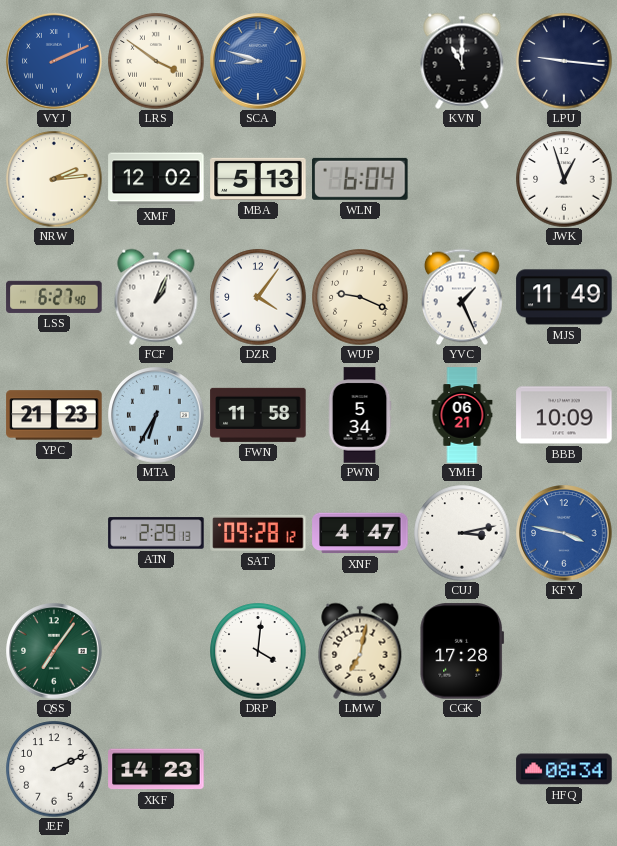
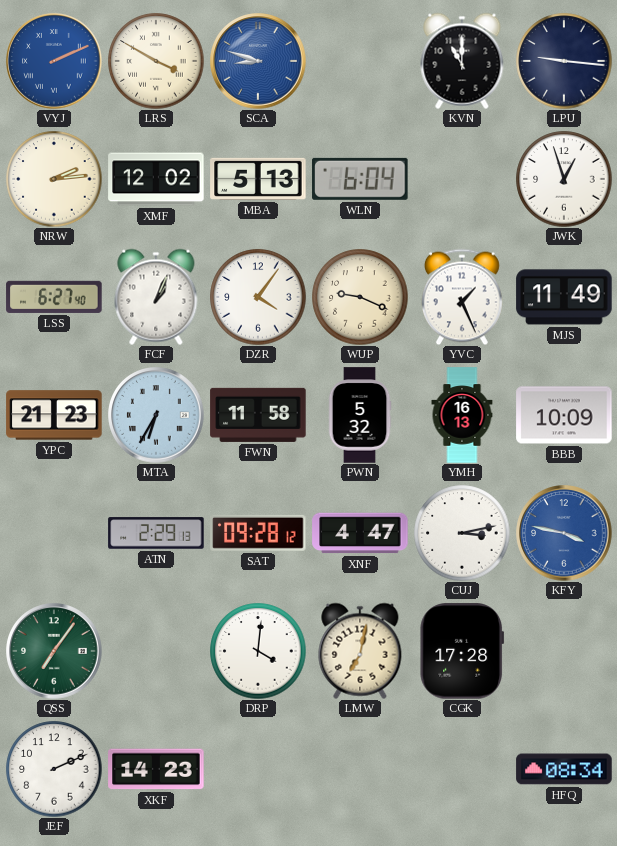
LRS: 3:51 -> 3:50
PWN: 5:34 -> 5:32
YMH: 06:21 -> 16:13
